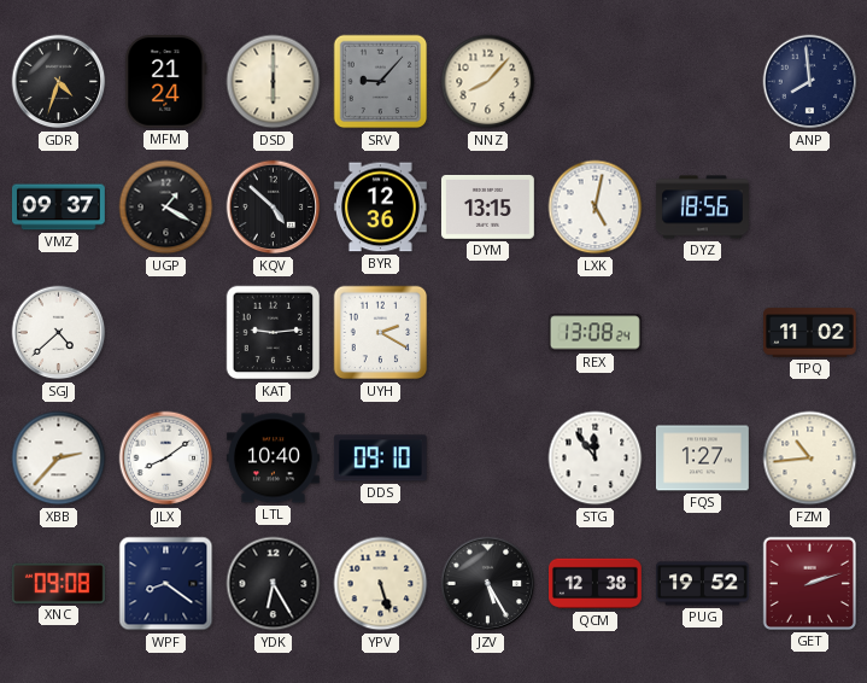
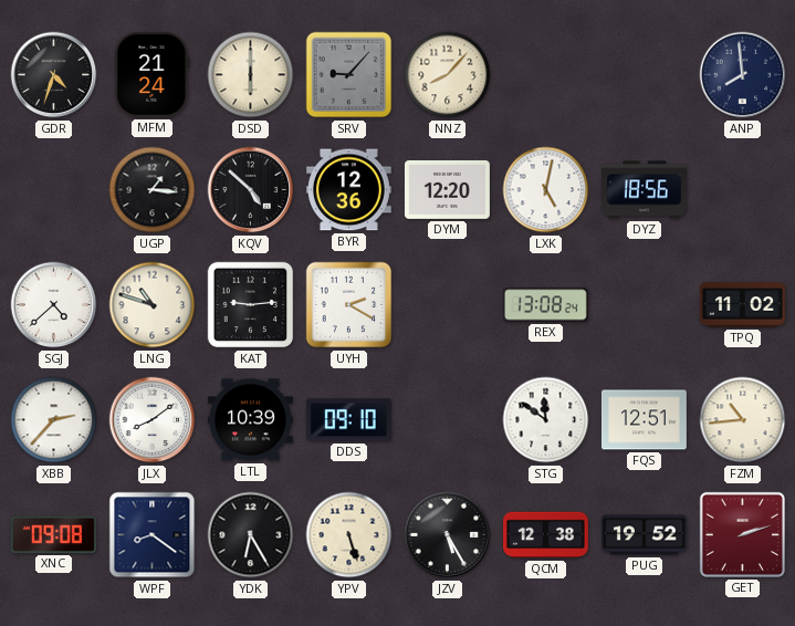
VMZ: 09:37 -> none
UGP: 1:20 -> 1:16
DYM: 13:15 -> 12:20
LNG: none -> 10:48
LTL: 10:40 -> 10:39
STG: 11:54 -> 11:51
FQS: 1:27 -> 12:51
